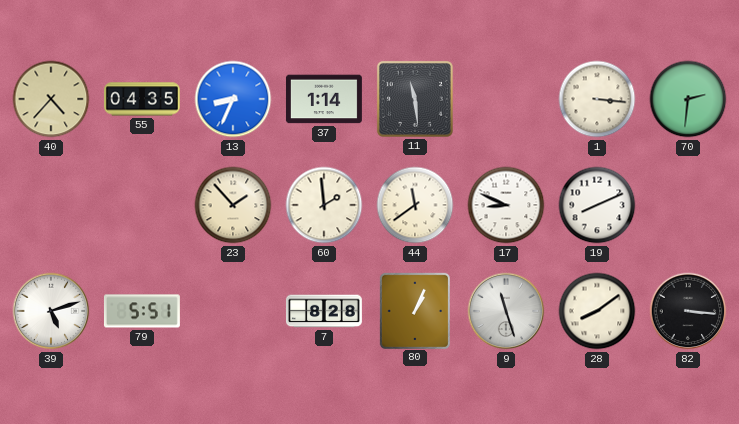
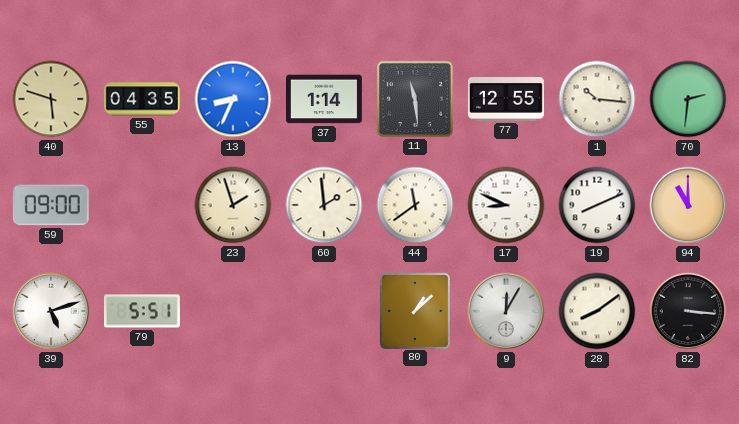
40: 4:37 -> 5:48
77: none -> 12:55
1: 3:16 -> 10:16
59: none -> 09:00
23: 1:53 -> 1:57
94: none -> 11:00
7: 8:28 -> none
80: 1:04 -> 1:08
9: 11:27 -> 12:05
